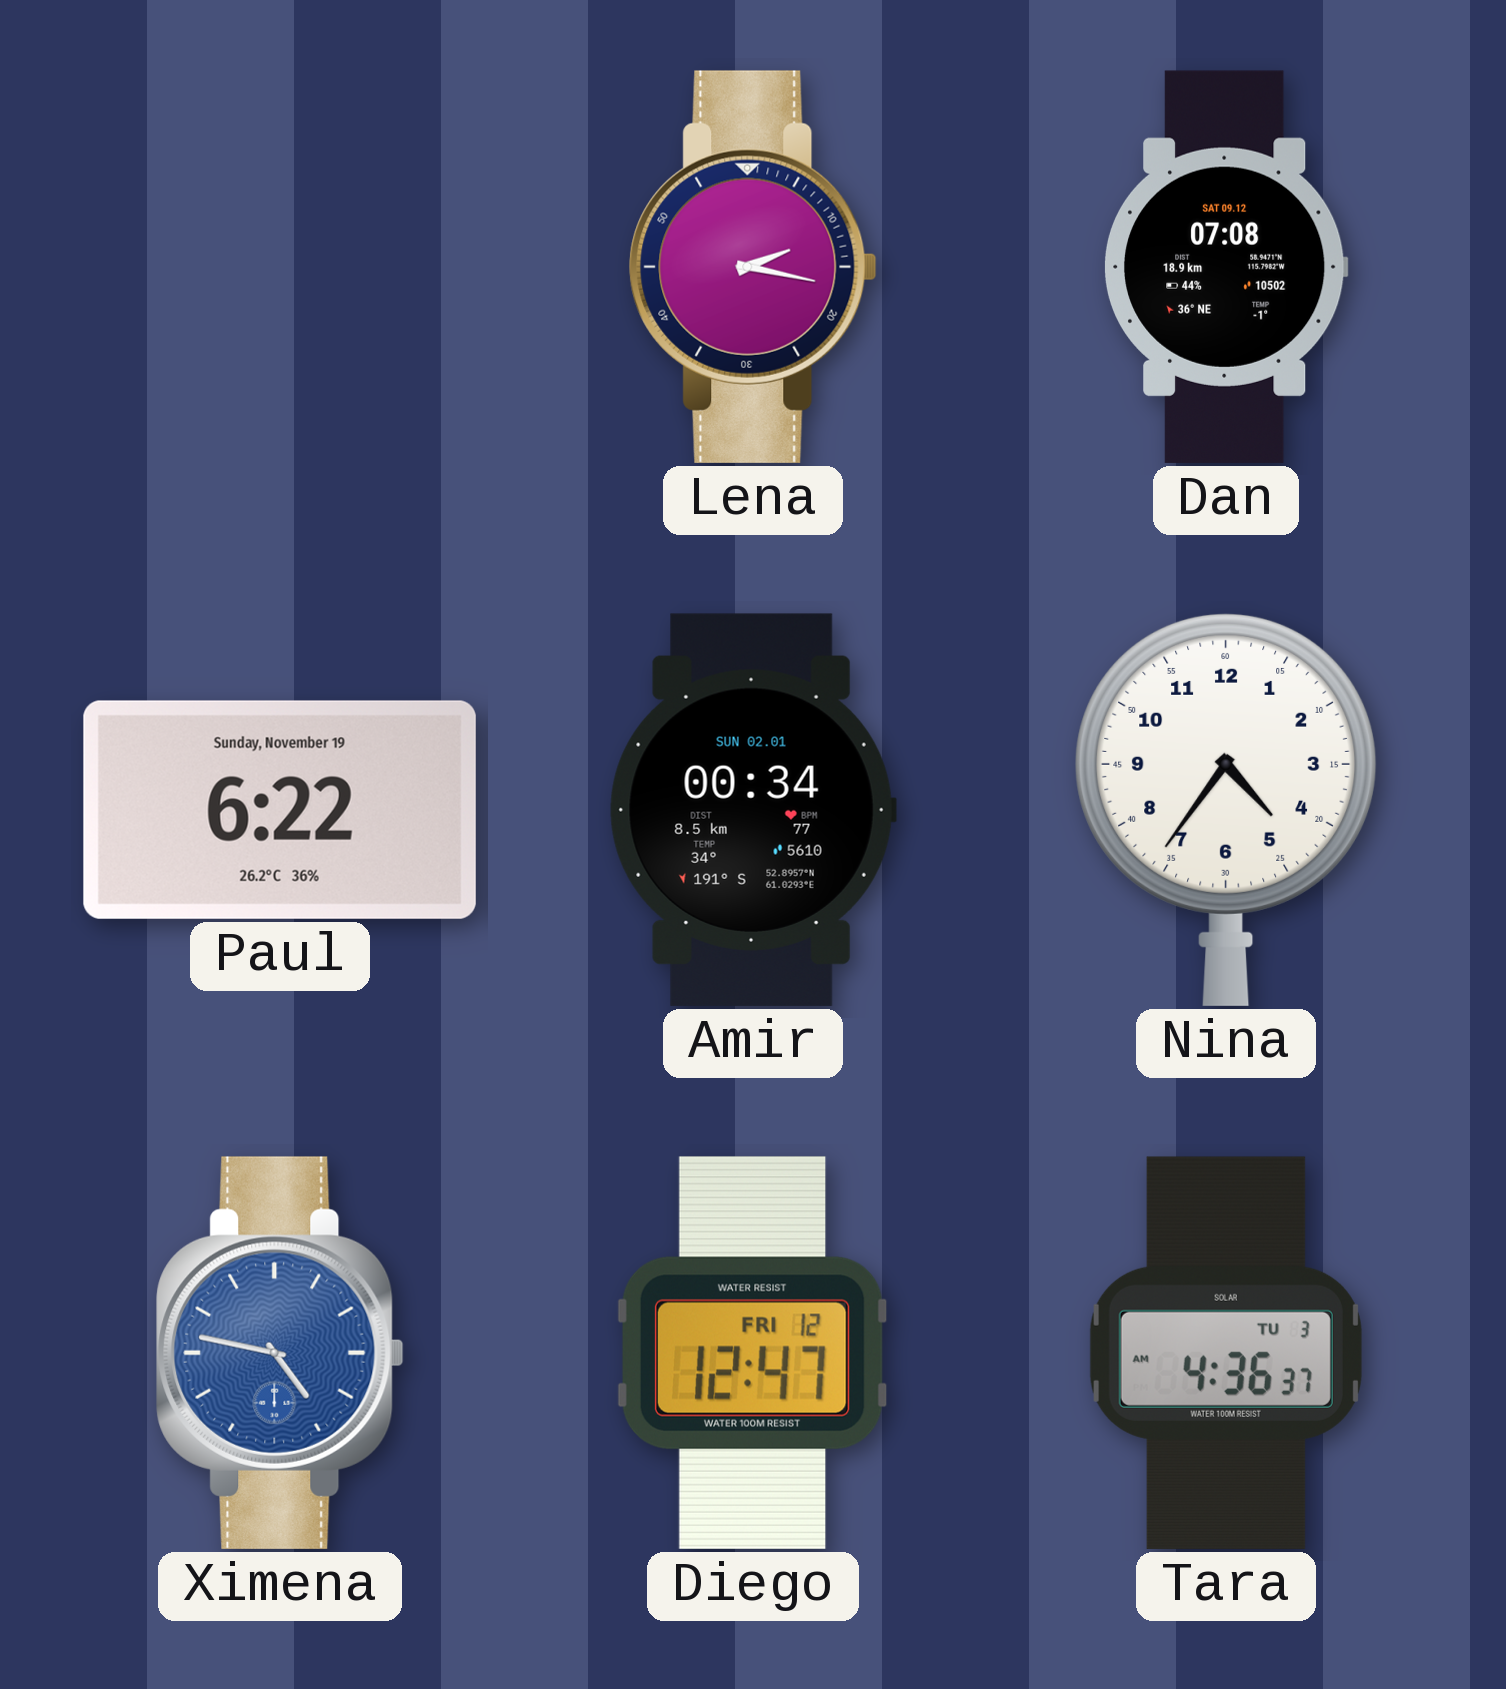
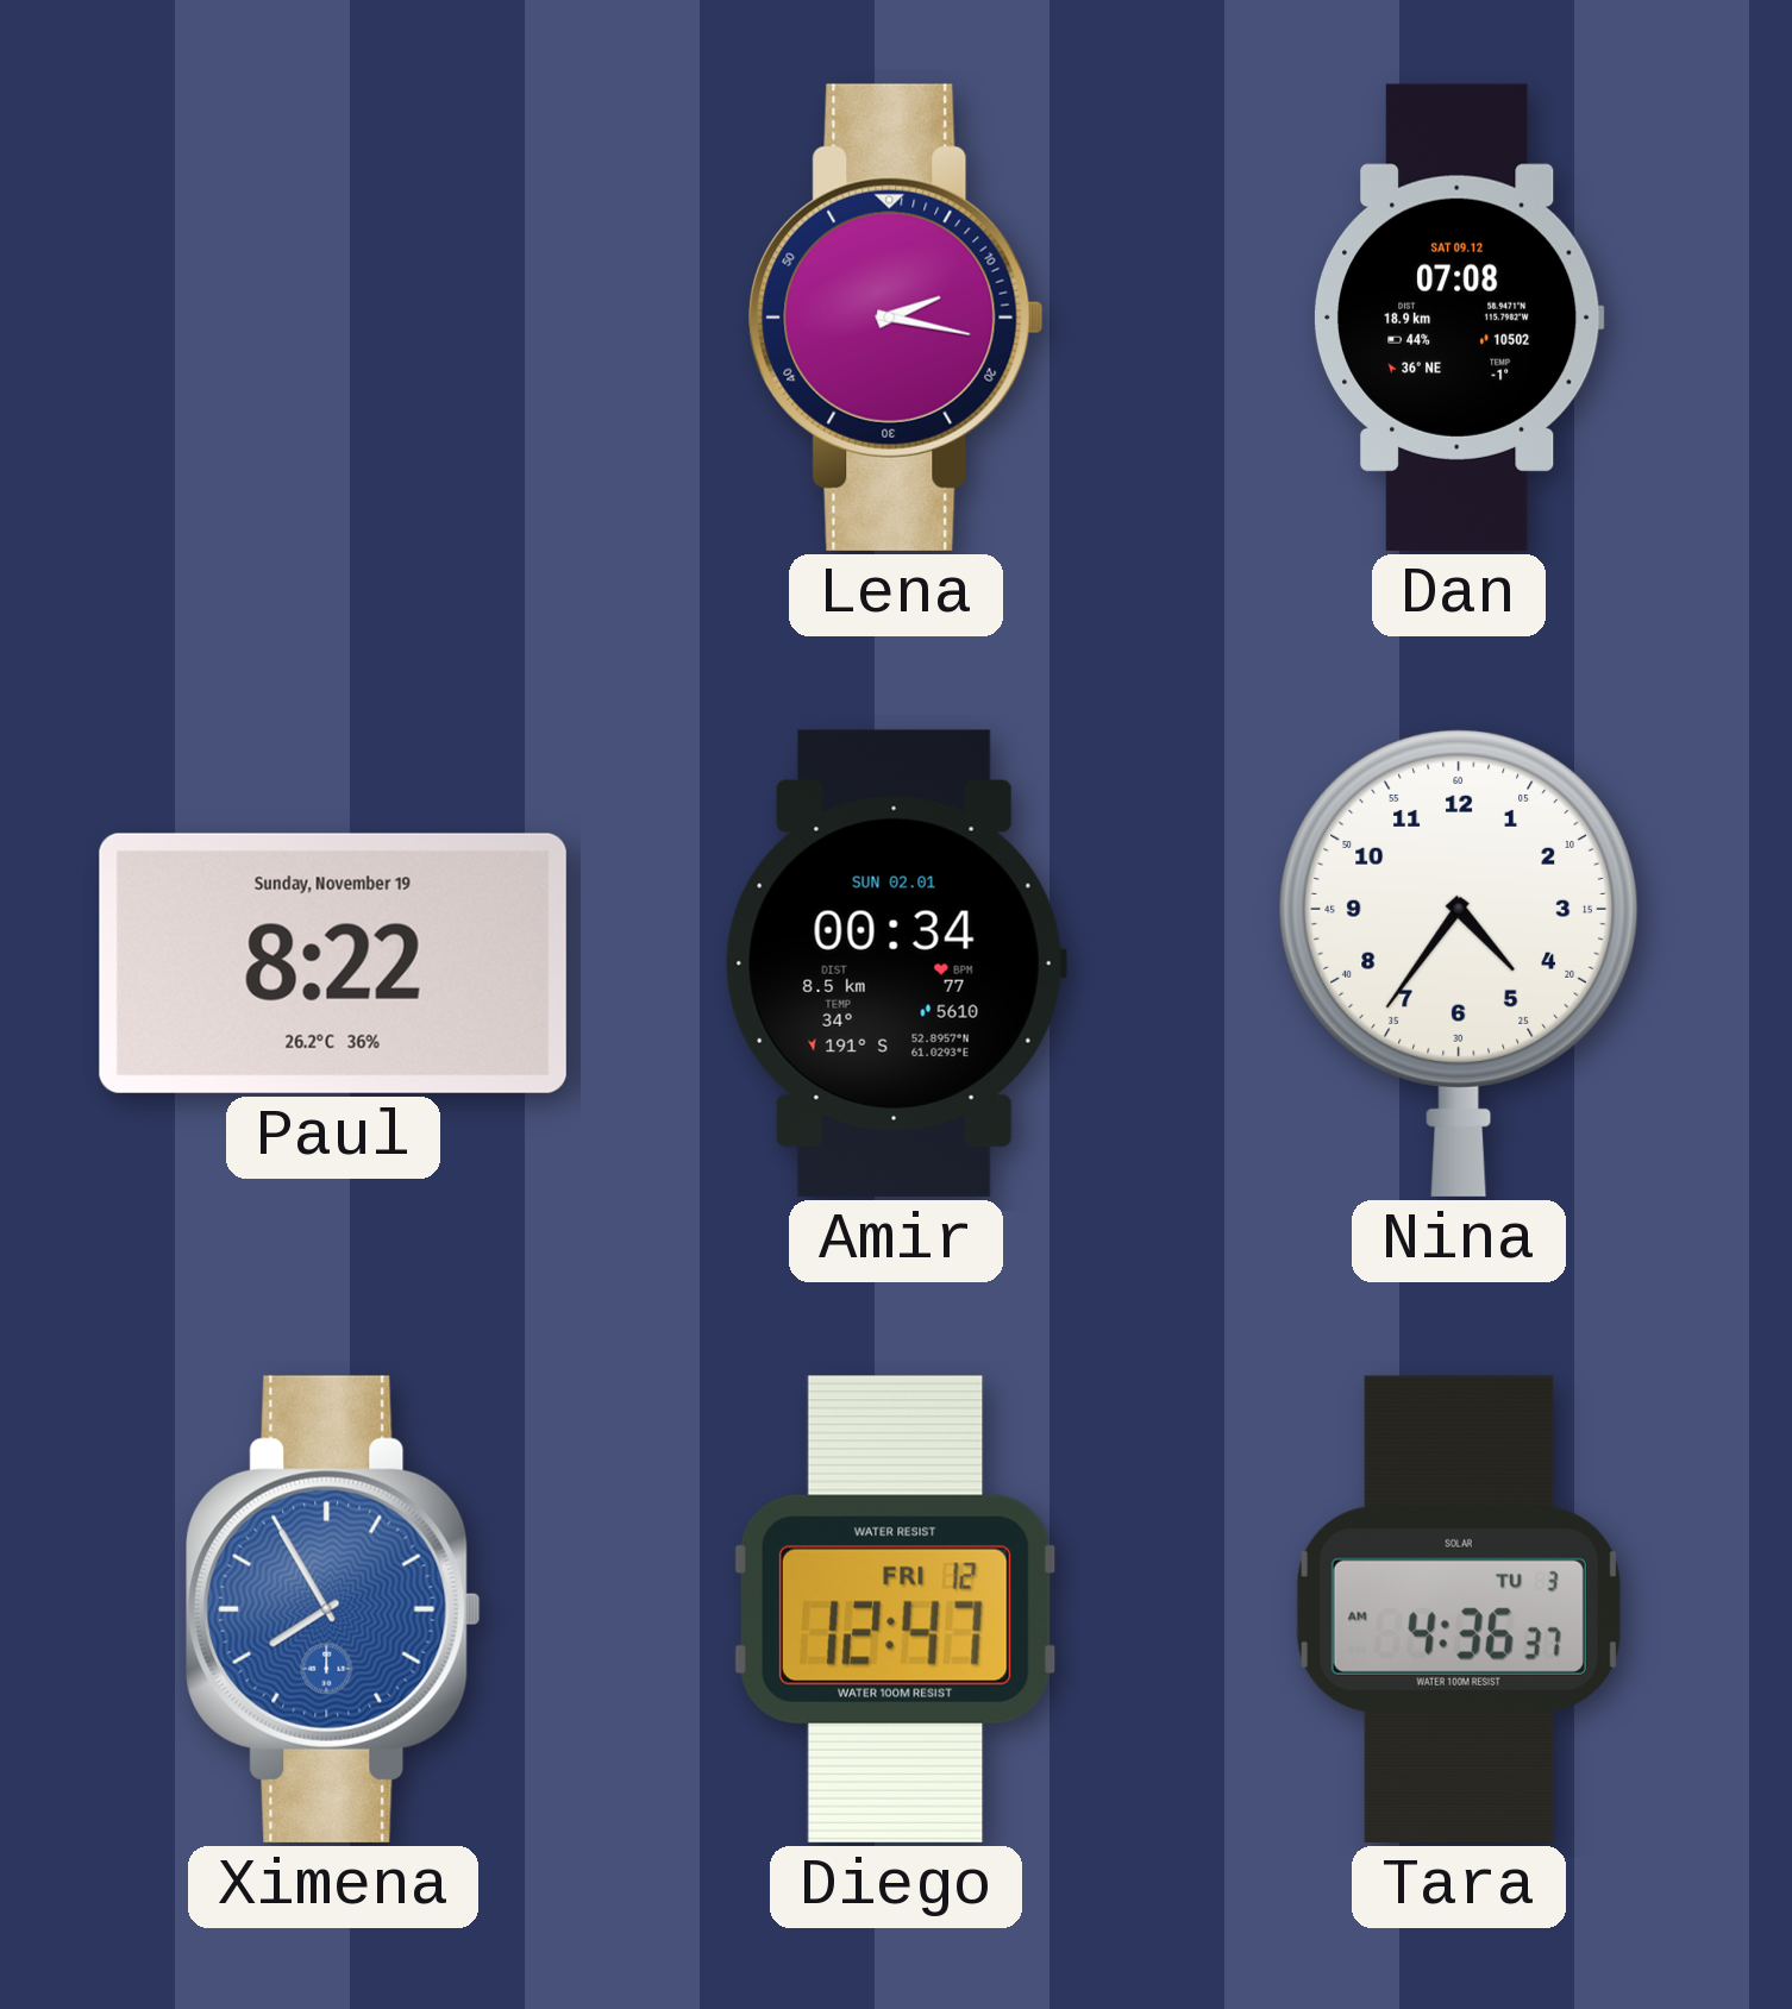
Paul: 6:22 -> 8:22
Ximena: 4:47 -> 7:55
